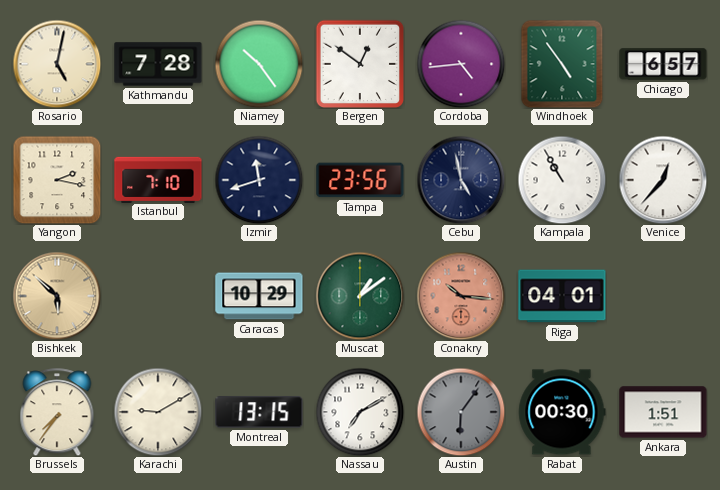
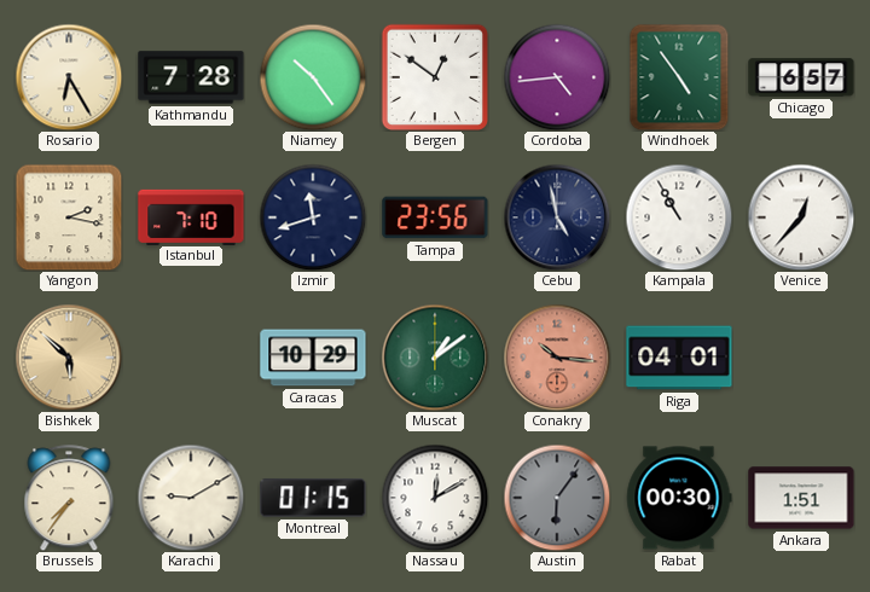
Rosario: 5:02 -> 6:25
Montreal: 13:15 -> 01:15
Nassau: 7:10 -> 12:10
